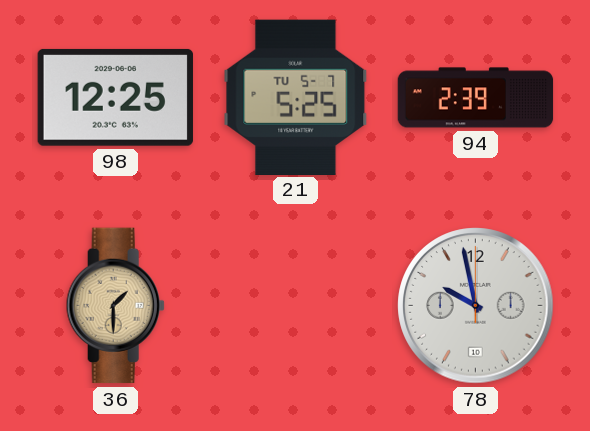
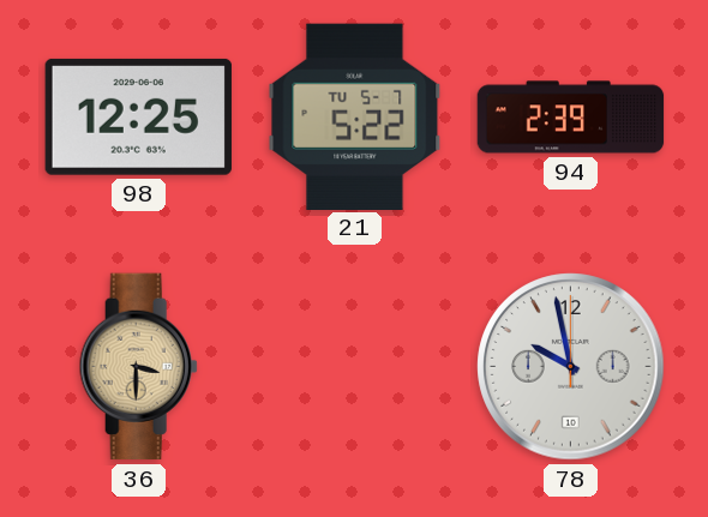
21: 5:25 -> 5:22
36: 1:30 -> 3:30
